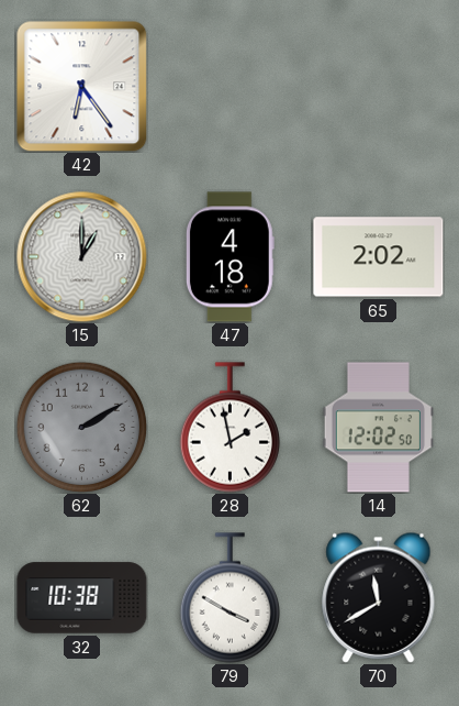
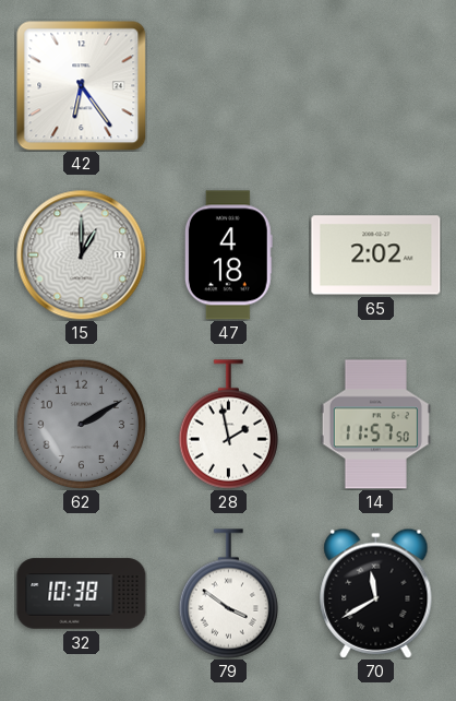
14: 12:02 -> 11:57
79: 3:50 -> 3:51
